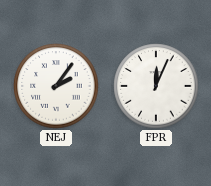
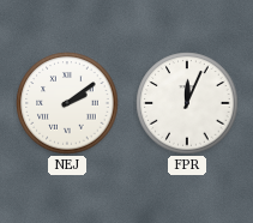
NEJ: 2:06 -> 2:09
